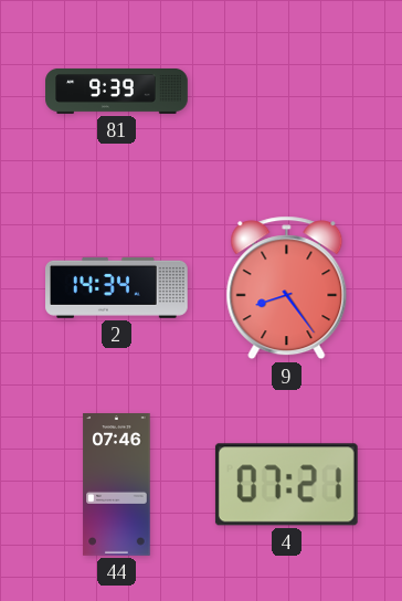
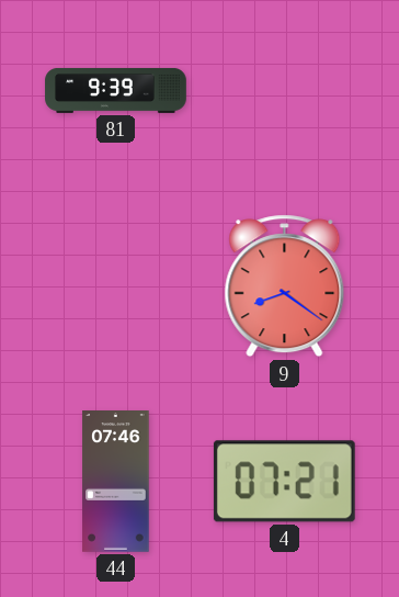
2: 14:34 -> none
9: 8:24 -> 8:21
